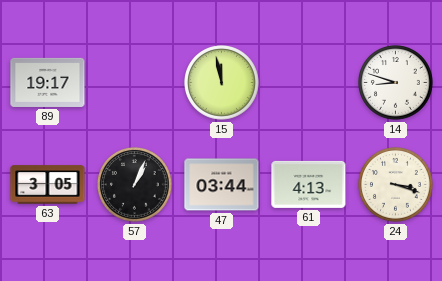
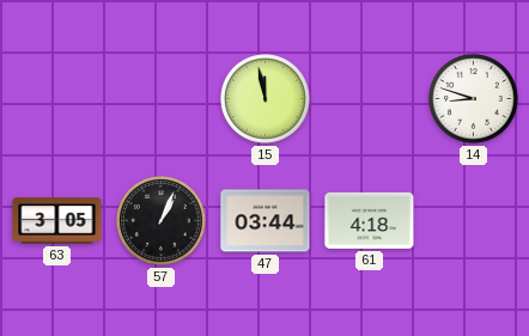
89: 19:17 -> none
61: 4:13 -> 4:18
24: 3:18 -> none
